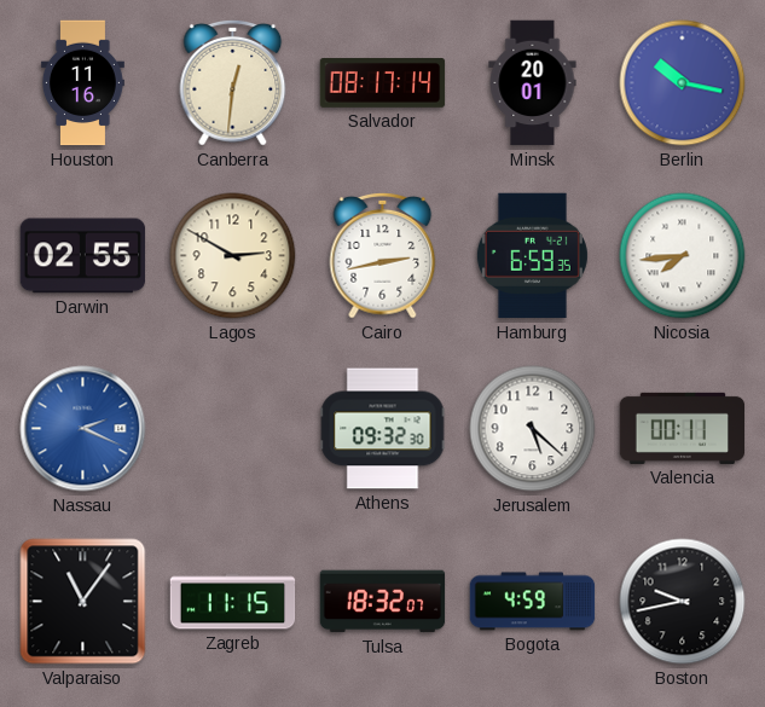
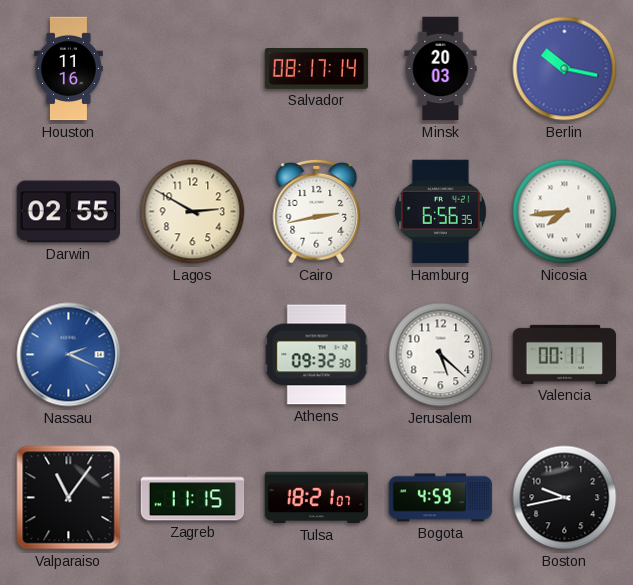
Canberra: 12:31 -> none
Minsk: 20:01 -> 20:03
Hamburg: 6:59 -> 6:56
Tulsa: 18:32 -> 18:21
